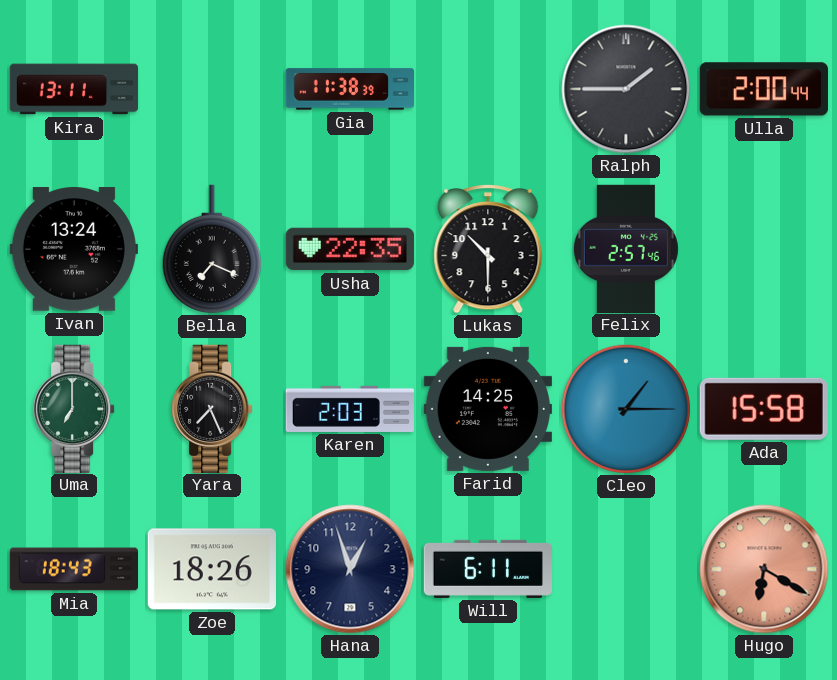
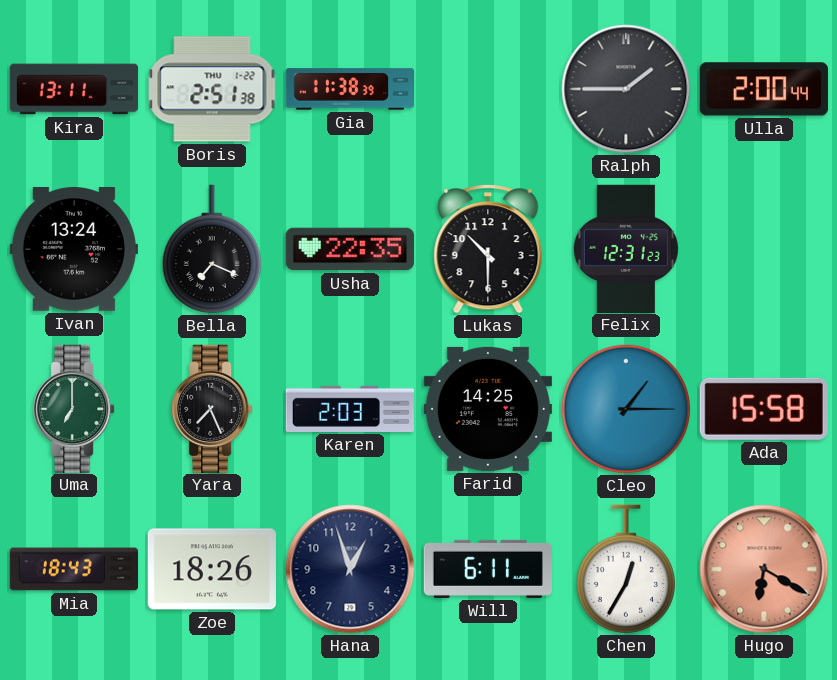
Boris: none -> 2:51
Felix: 2:57 -> 12:31
Chen: none -> 12:35
